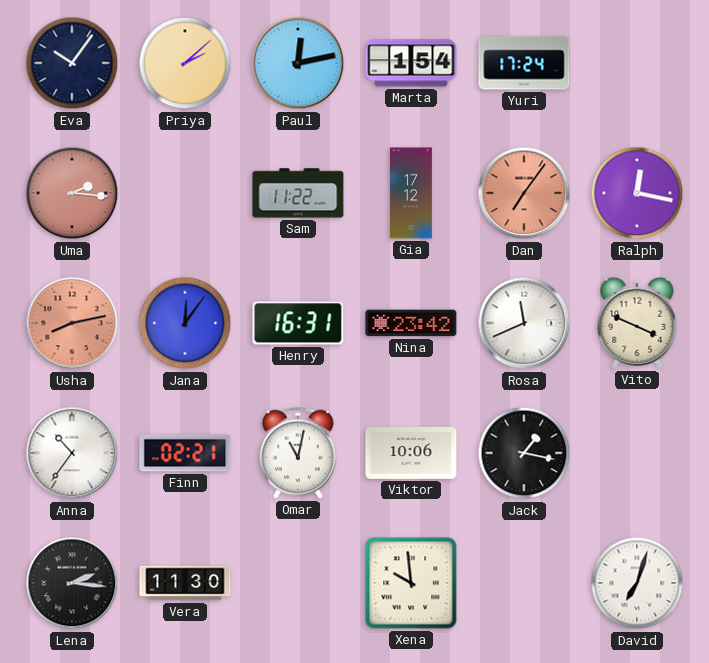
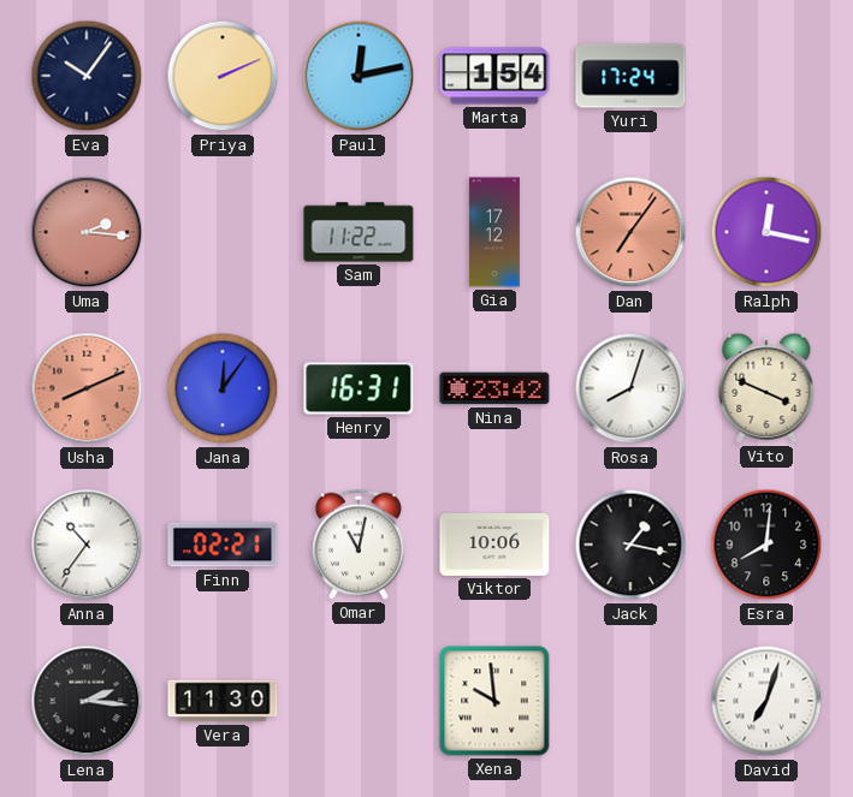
Priya: 2:08 -> 2:11
Usha: 8:13 -> 8:11
Rosa: 11:41 -> 8:03
Esra: none -> 8:01
